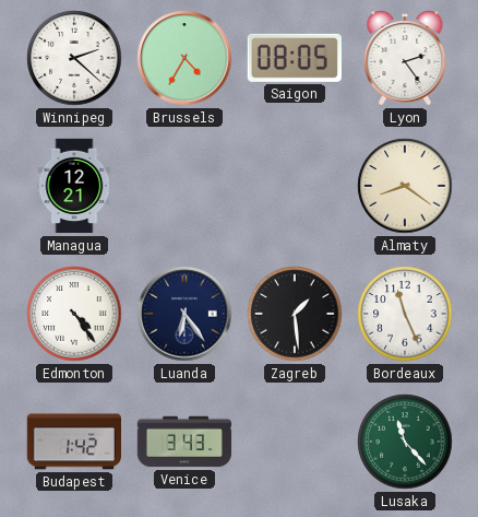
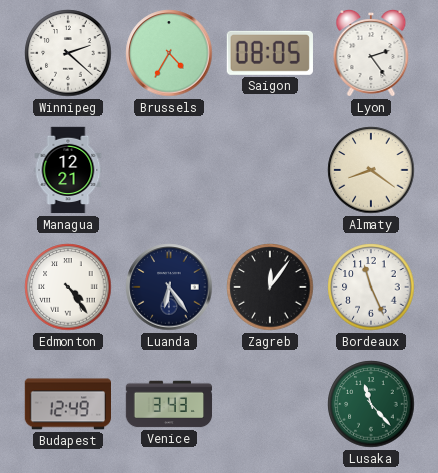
Zagreb: 1:29 -> 12:06
Budapest: 1:42 -> 12:49
